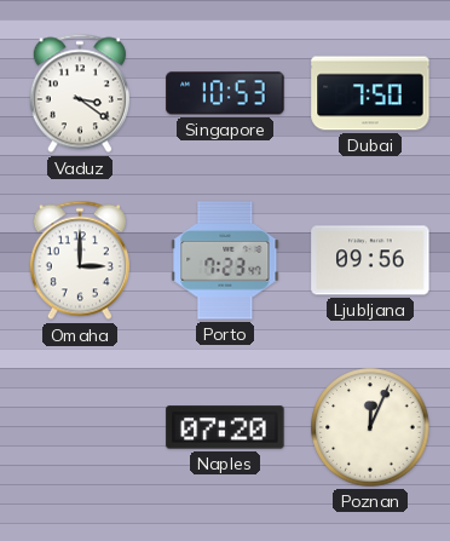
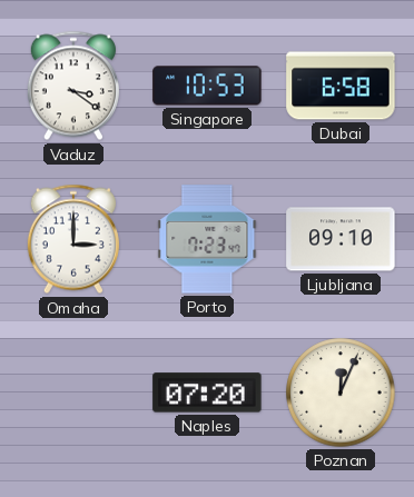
Dubai: 7:50 -> 6:58
Ljubljana: 09:56 -> 09:10
